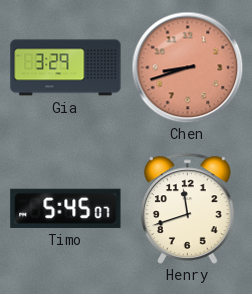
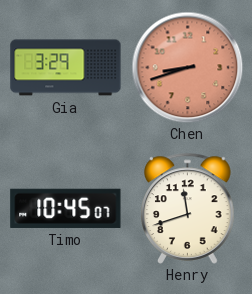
Timo: 5:45 -> 10:45
